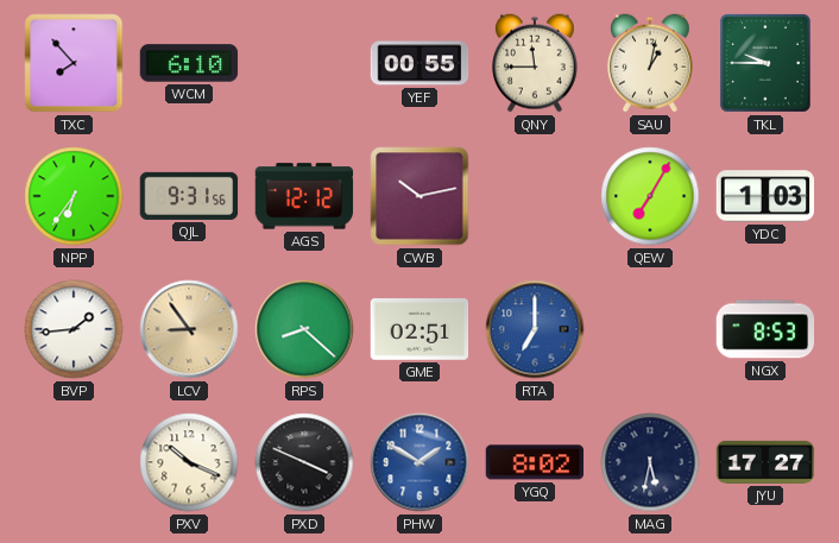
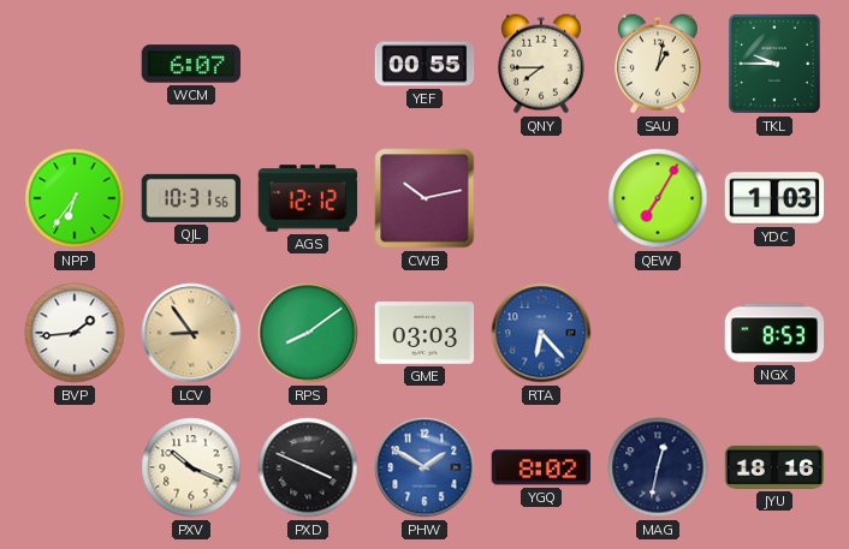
TXC: 7:53 -> none
WCM: 6:10 -> 6:07
QNY: 11:45 -> 7:45
QJL: 9:31 -> 10:31
RPS: 8:22 -> 8:09
GME: 02:51 -> 03:03
RTA: 7:00 -> 6:23
MAG: 5:32 -> 12:32
JYU: 17:27 -> 18:16
